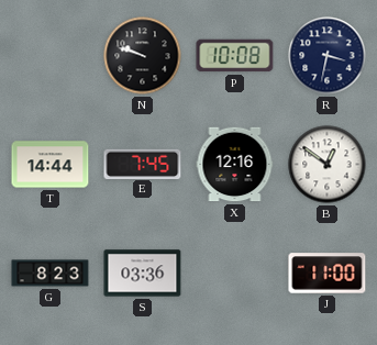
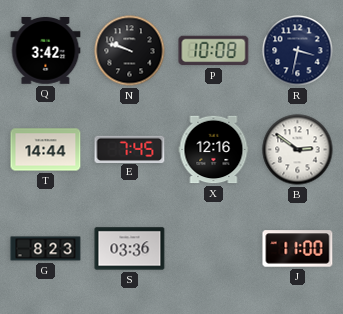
Q: none -> 3:42
B: 12:51 -> 2:51
